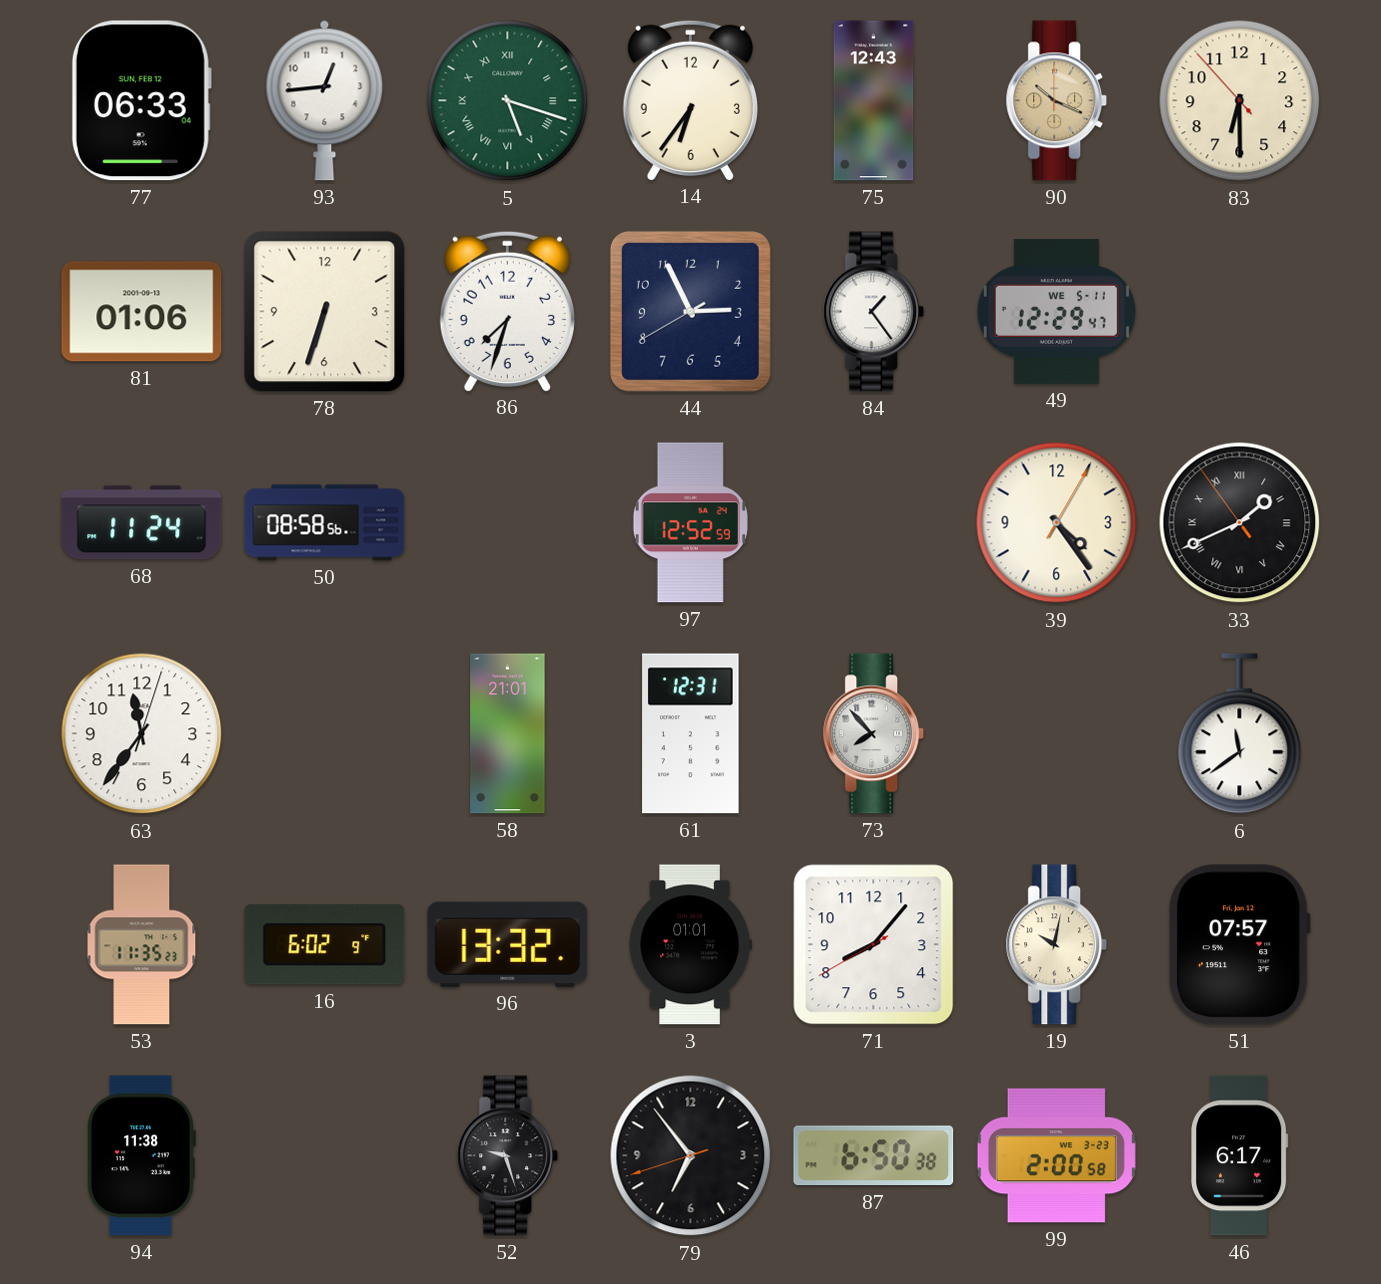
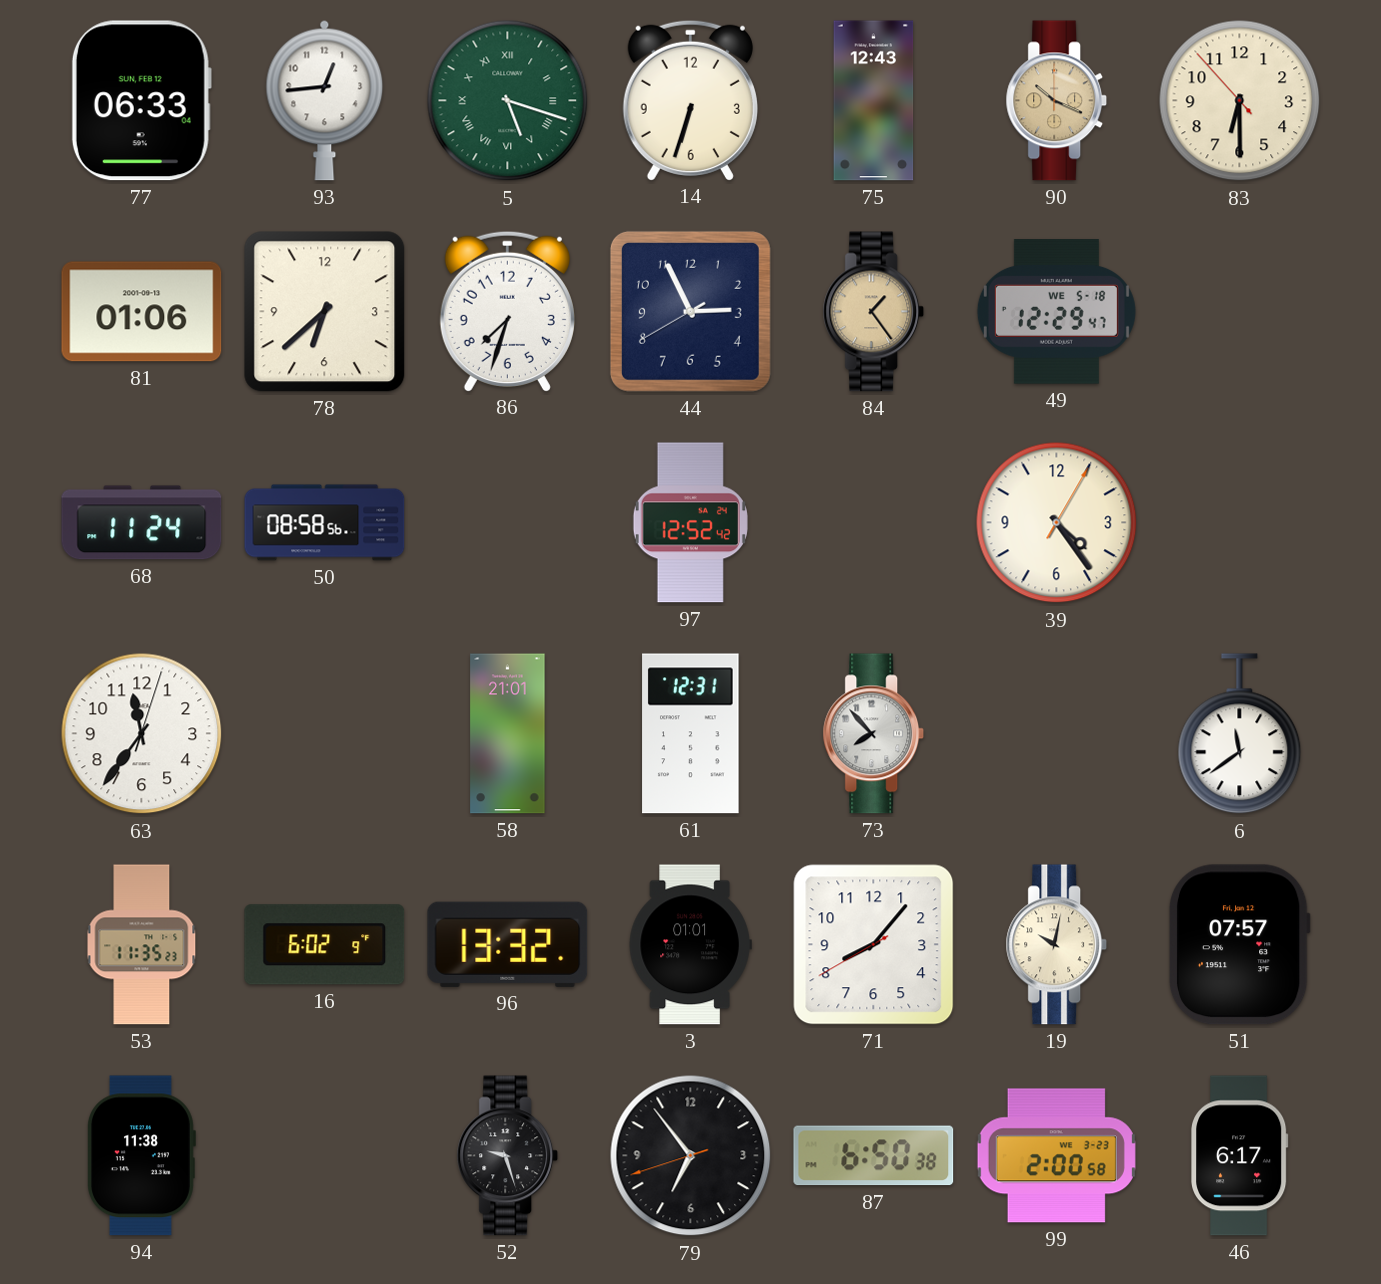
14: 6:36 -> 6:33
78: 6:33 -> 6:38
84 dial: white -> champagne
49 date: WE 5-11 -> WE 5-18
97: 12:52:59 -> 12:52:42
33: 1:40 -> none
